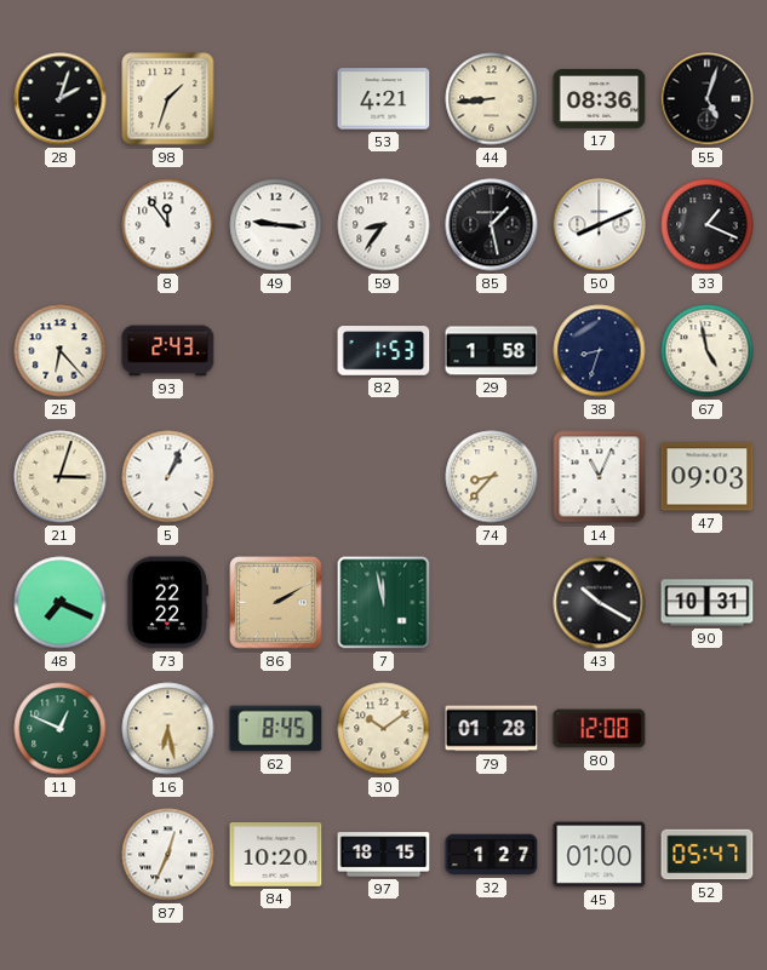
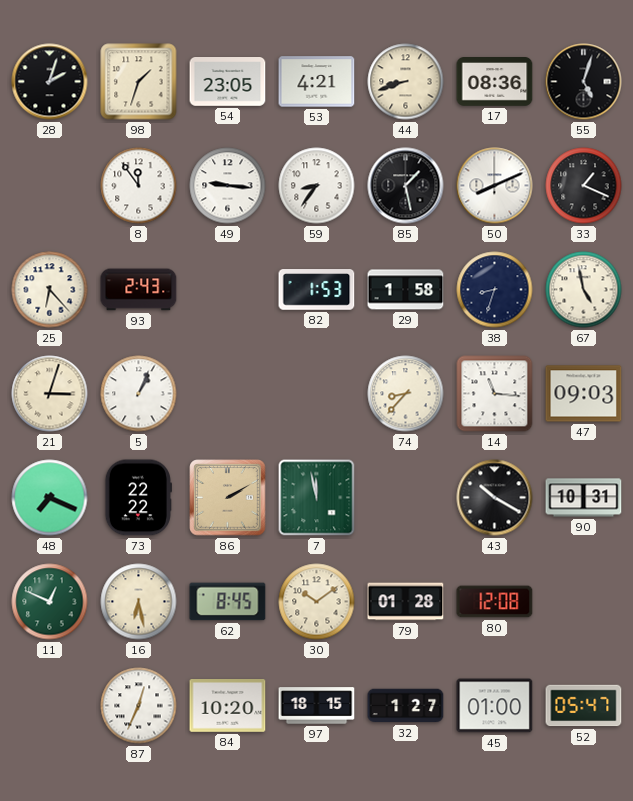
54: none -> 23:05
44: 8:44 -> 8:42
14: 11:04 -> 11:16
